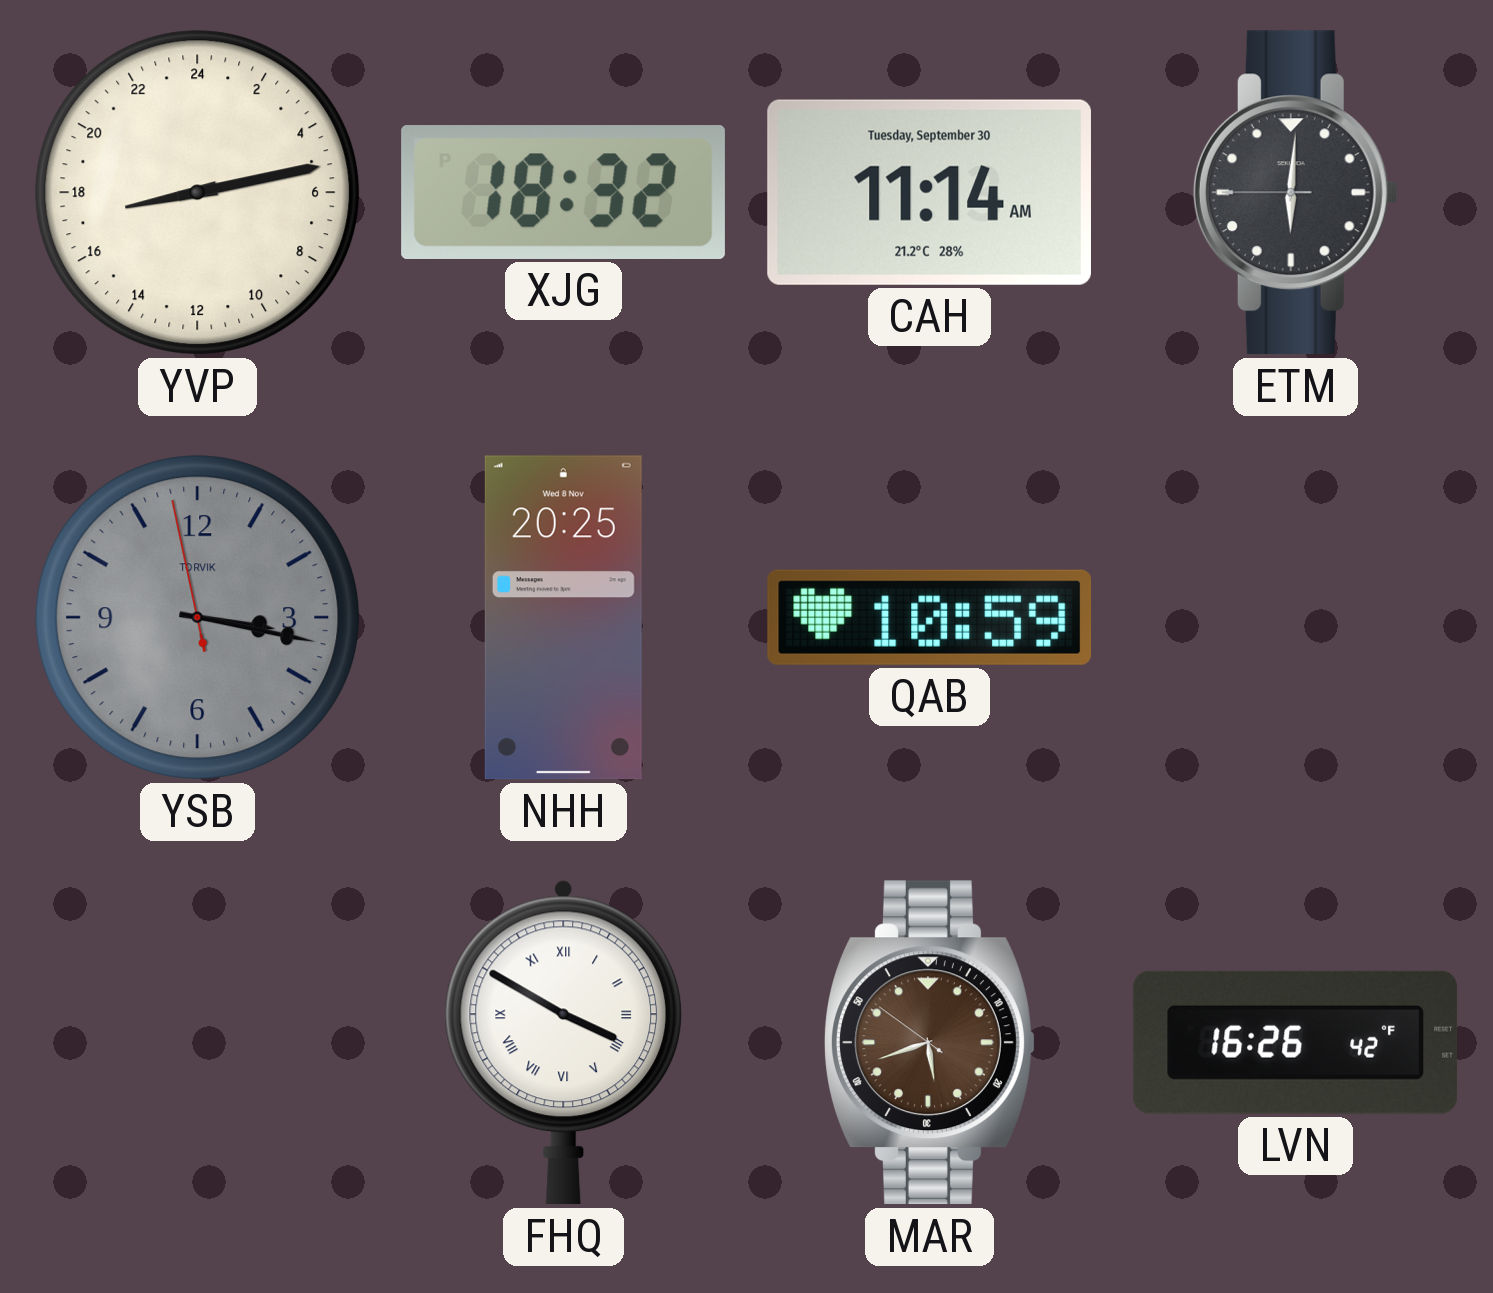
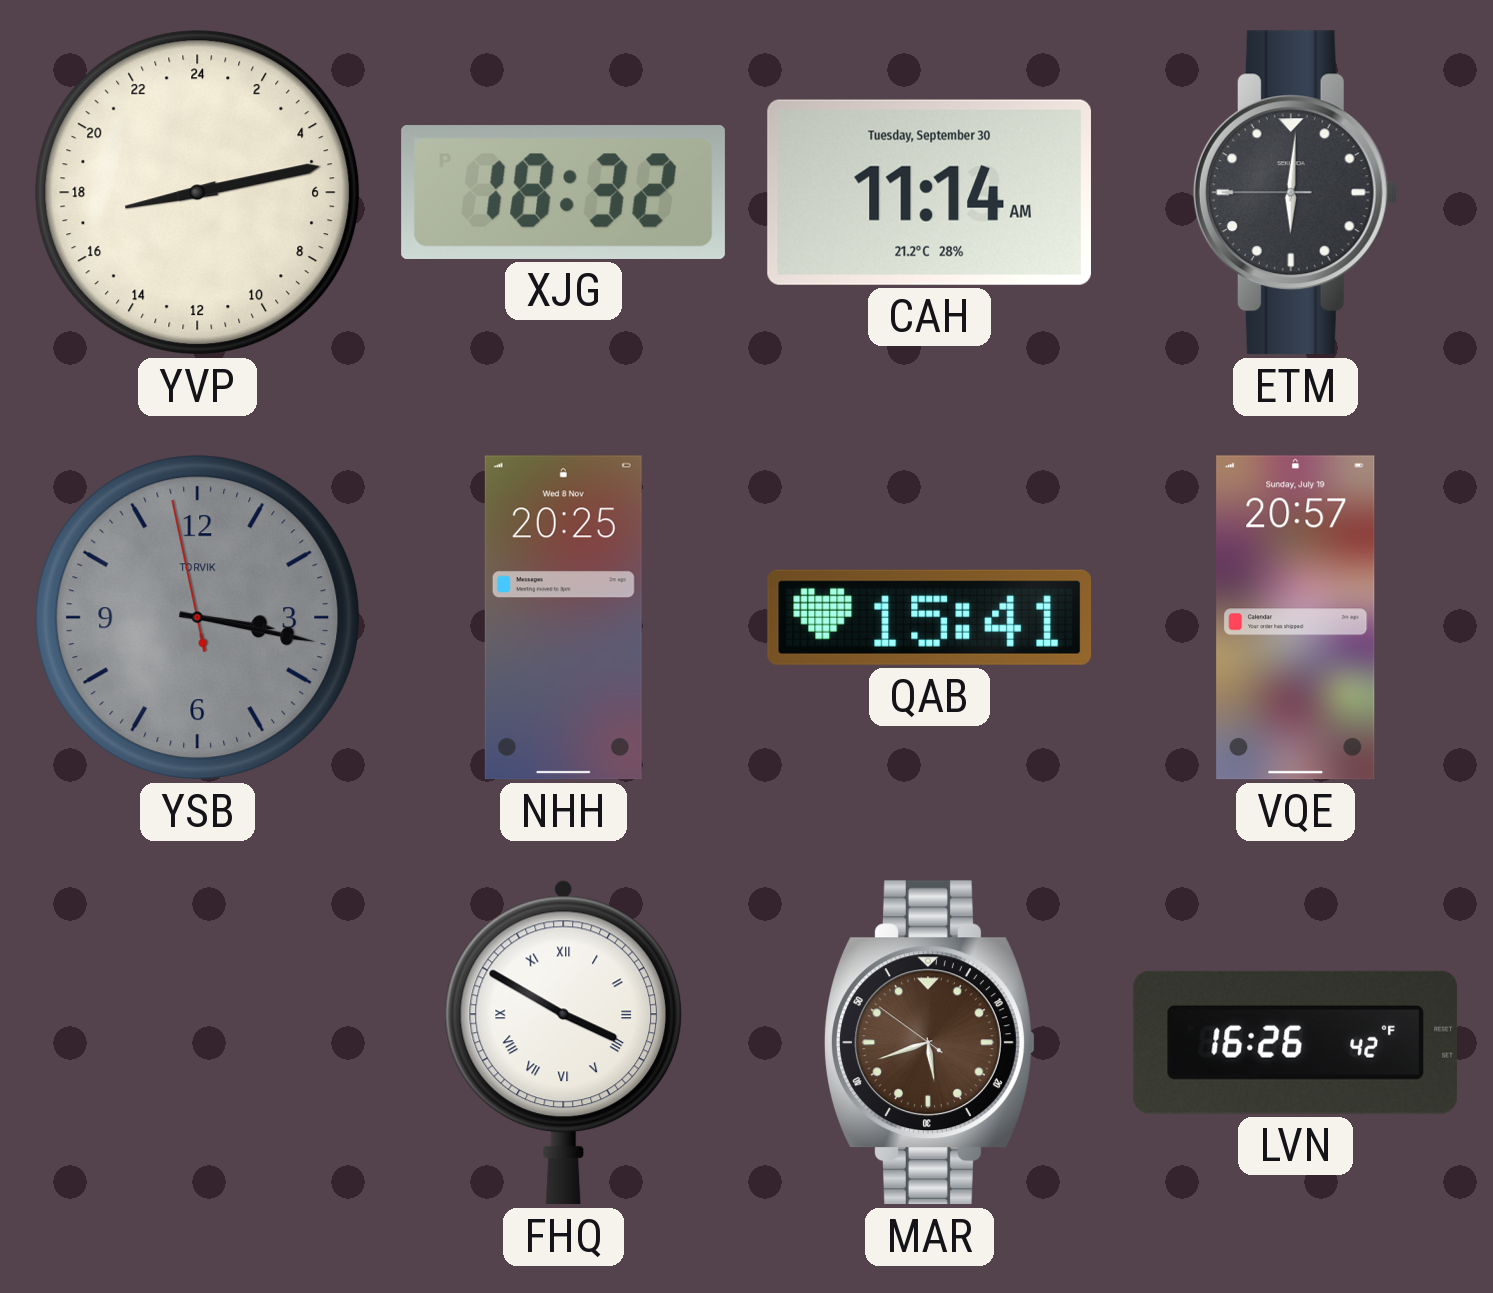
QAB: 10:59 -> 15:41
VQE: none -> 20:57
